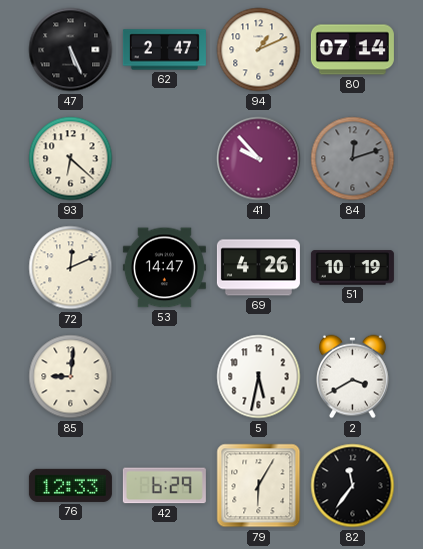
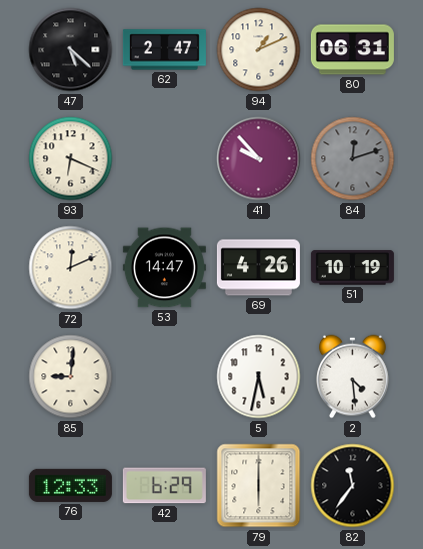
47: 5:26 -> 5:22
80: 07:14 -> 06:31
93: 6:22 -> 6:19
2: 3:40 -> 4:29
79: 6:05 -> 6:00
